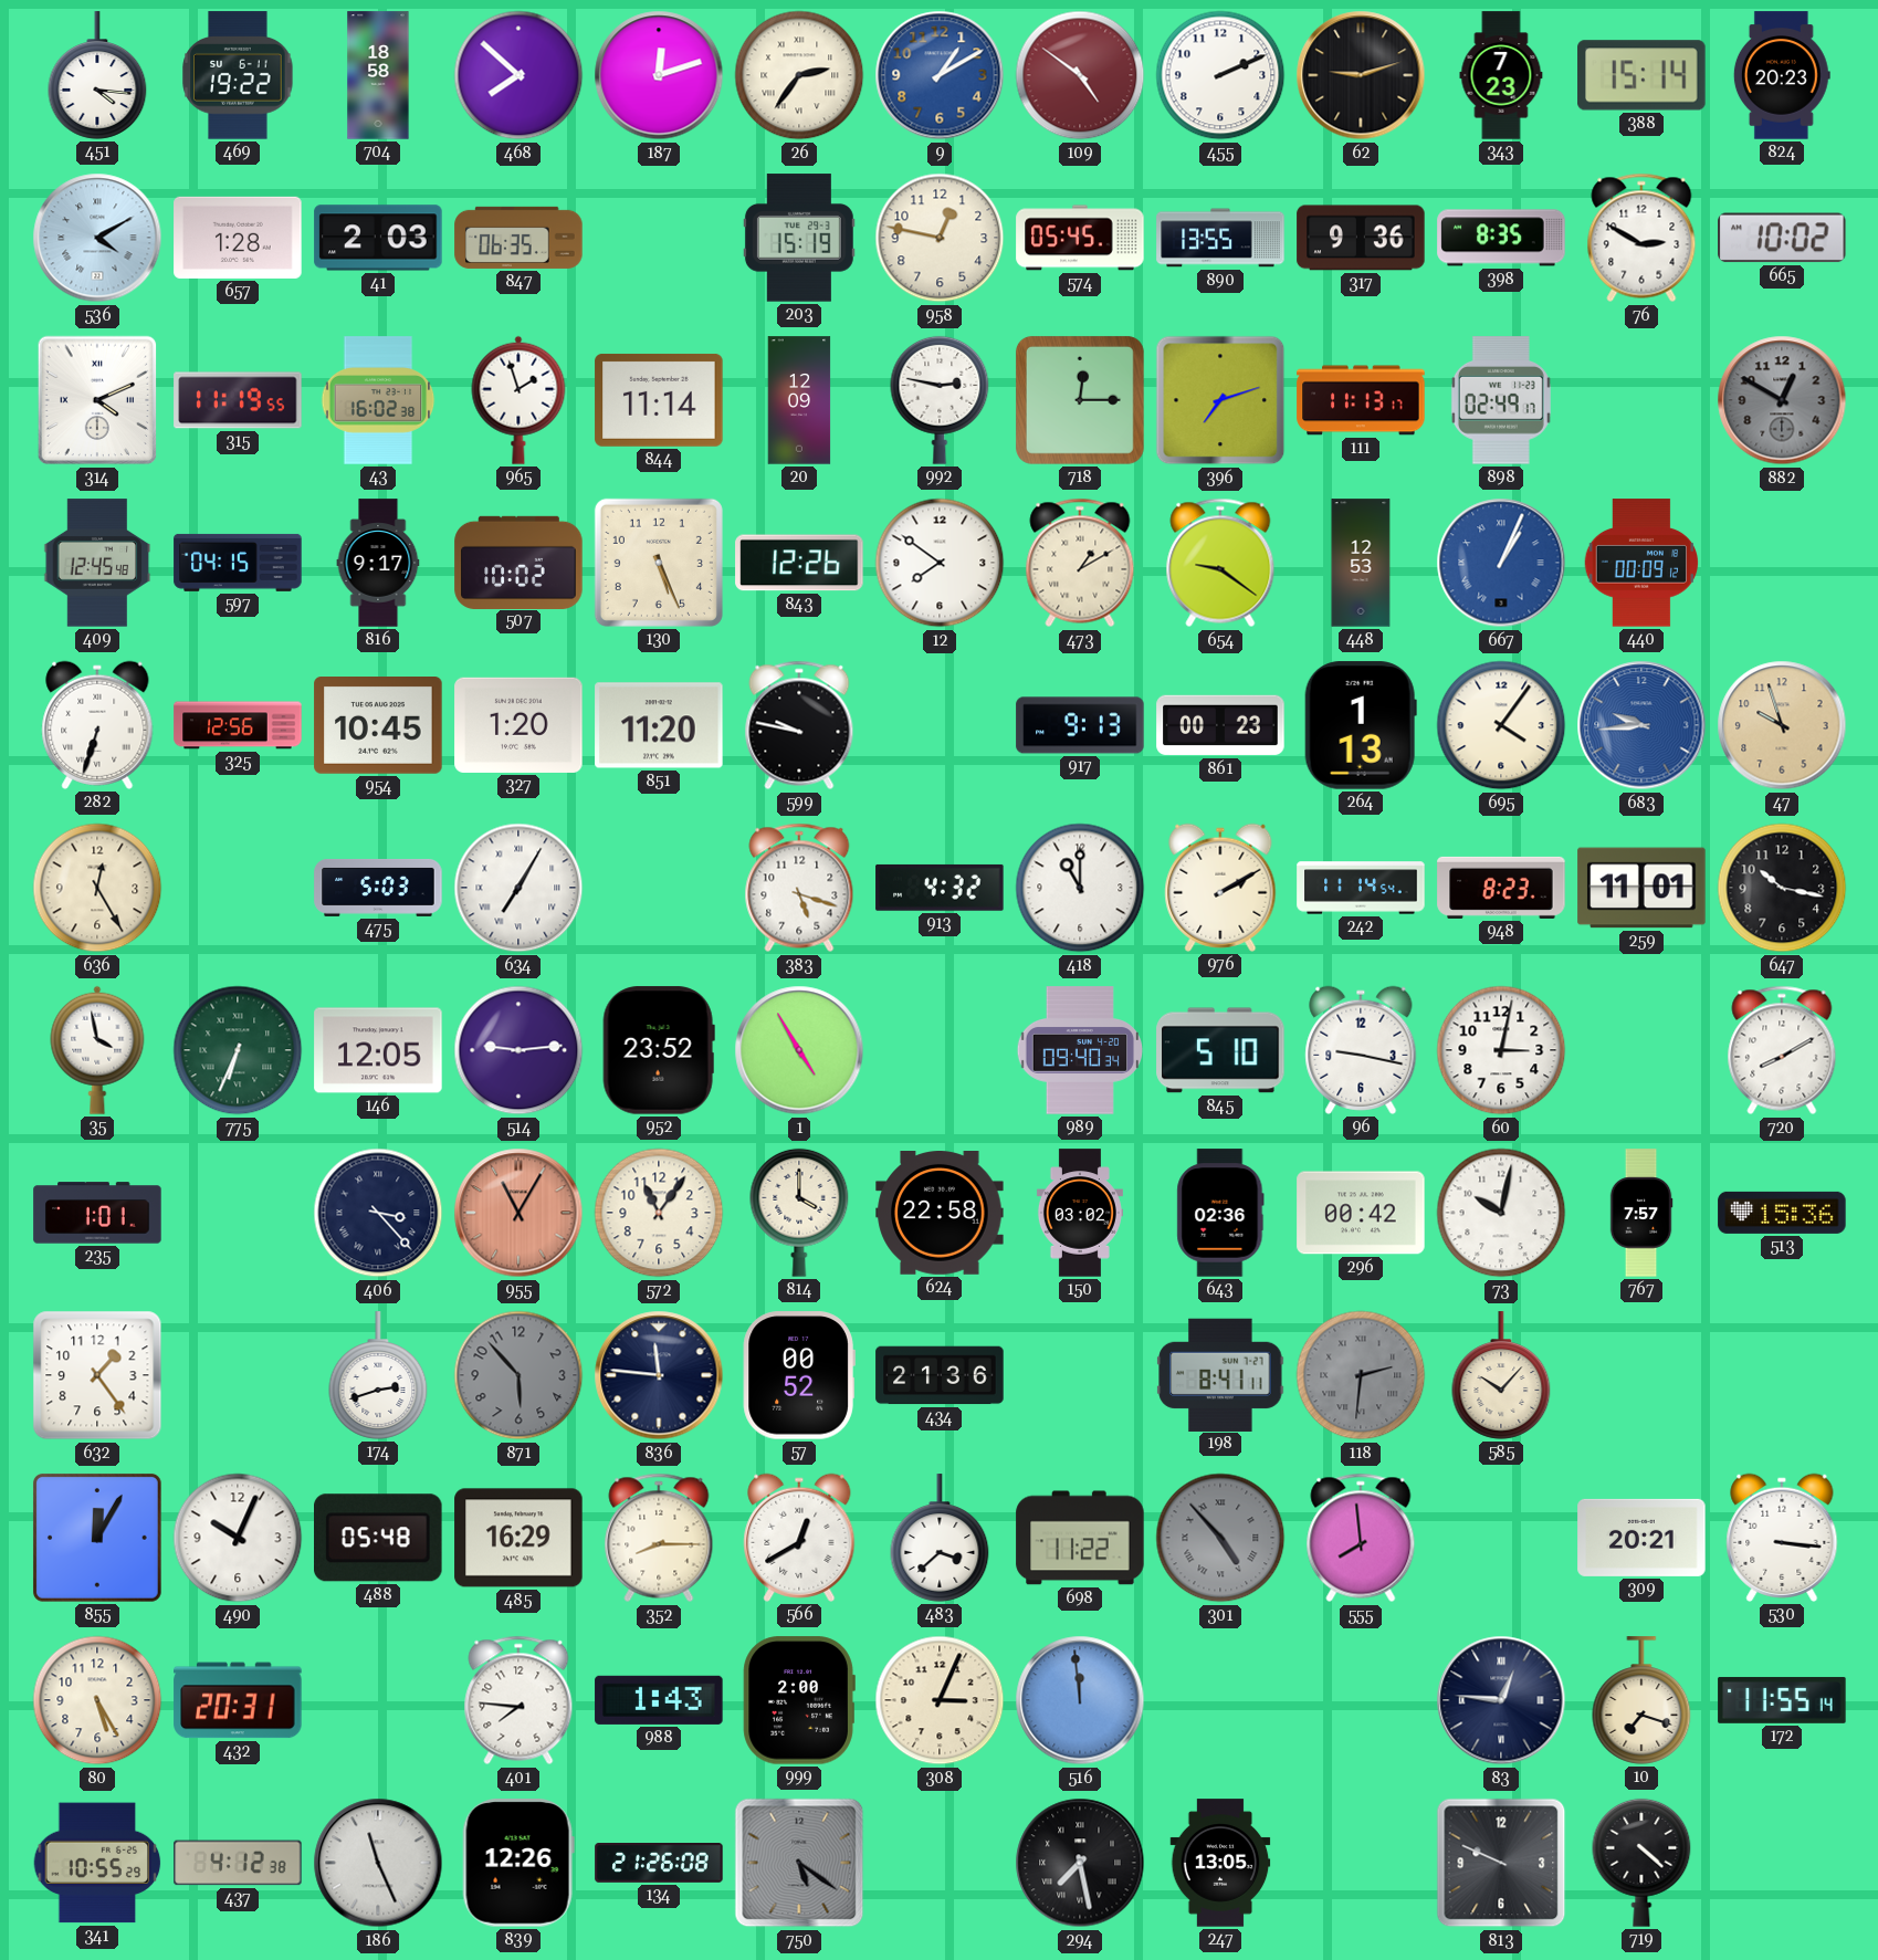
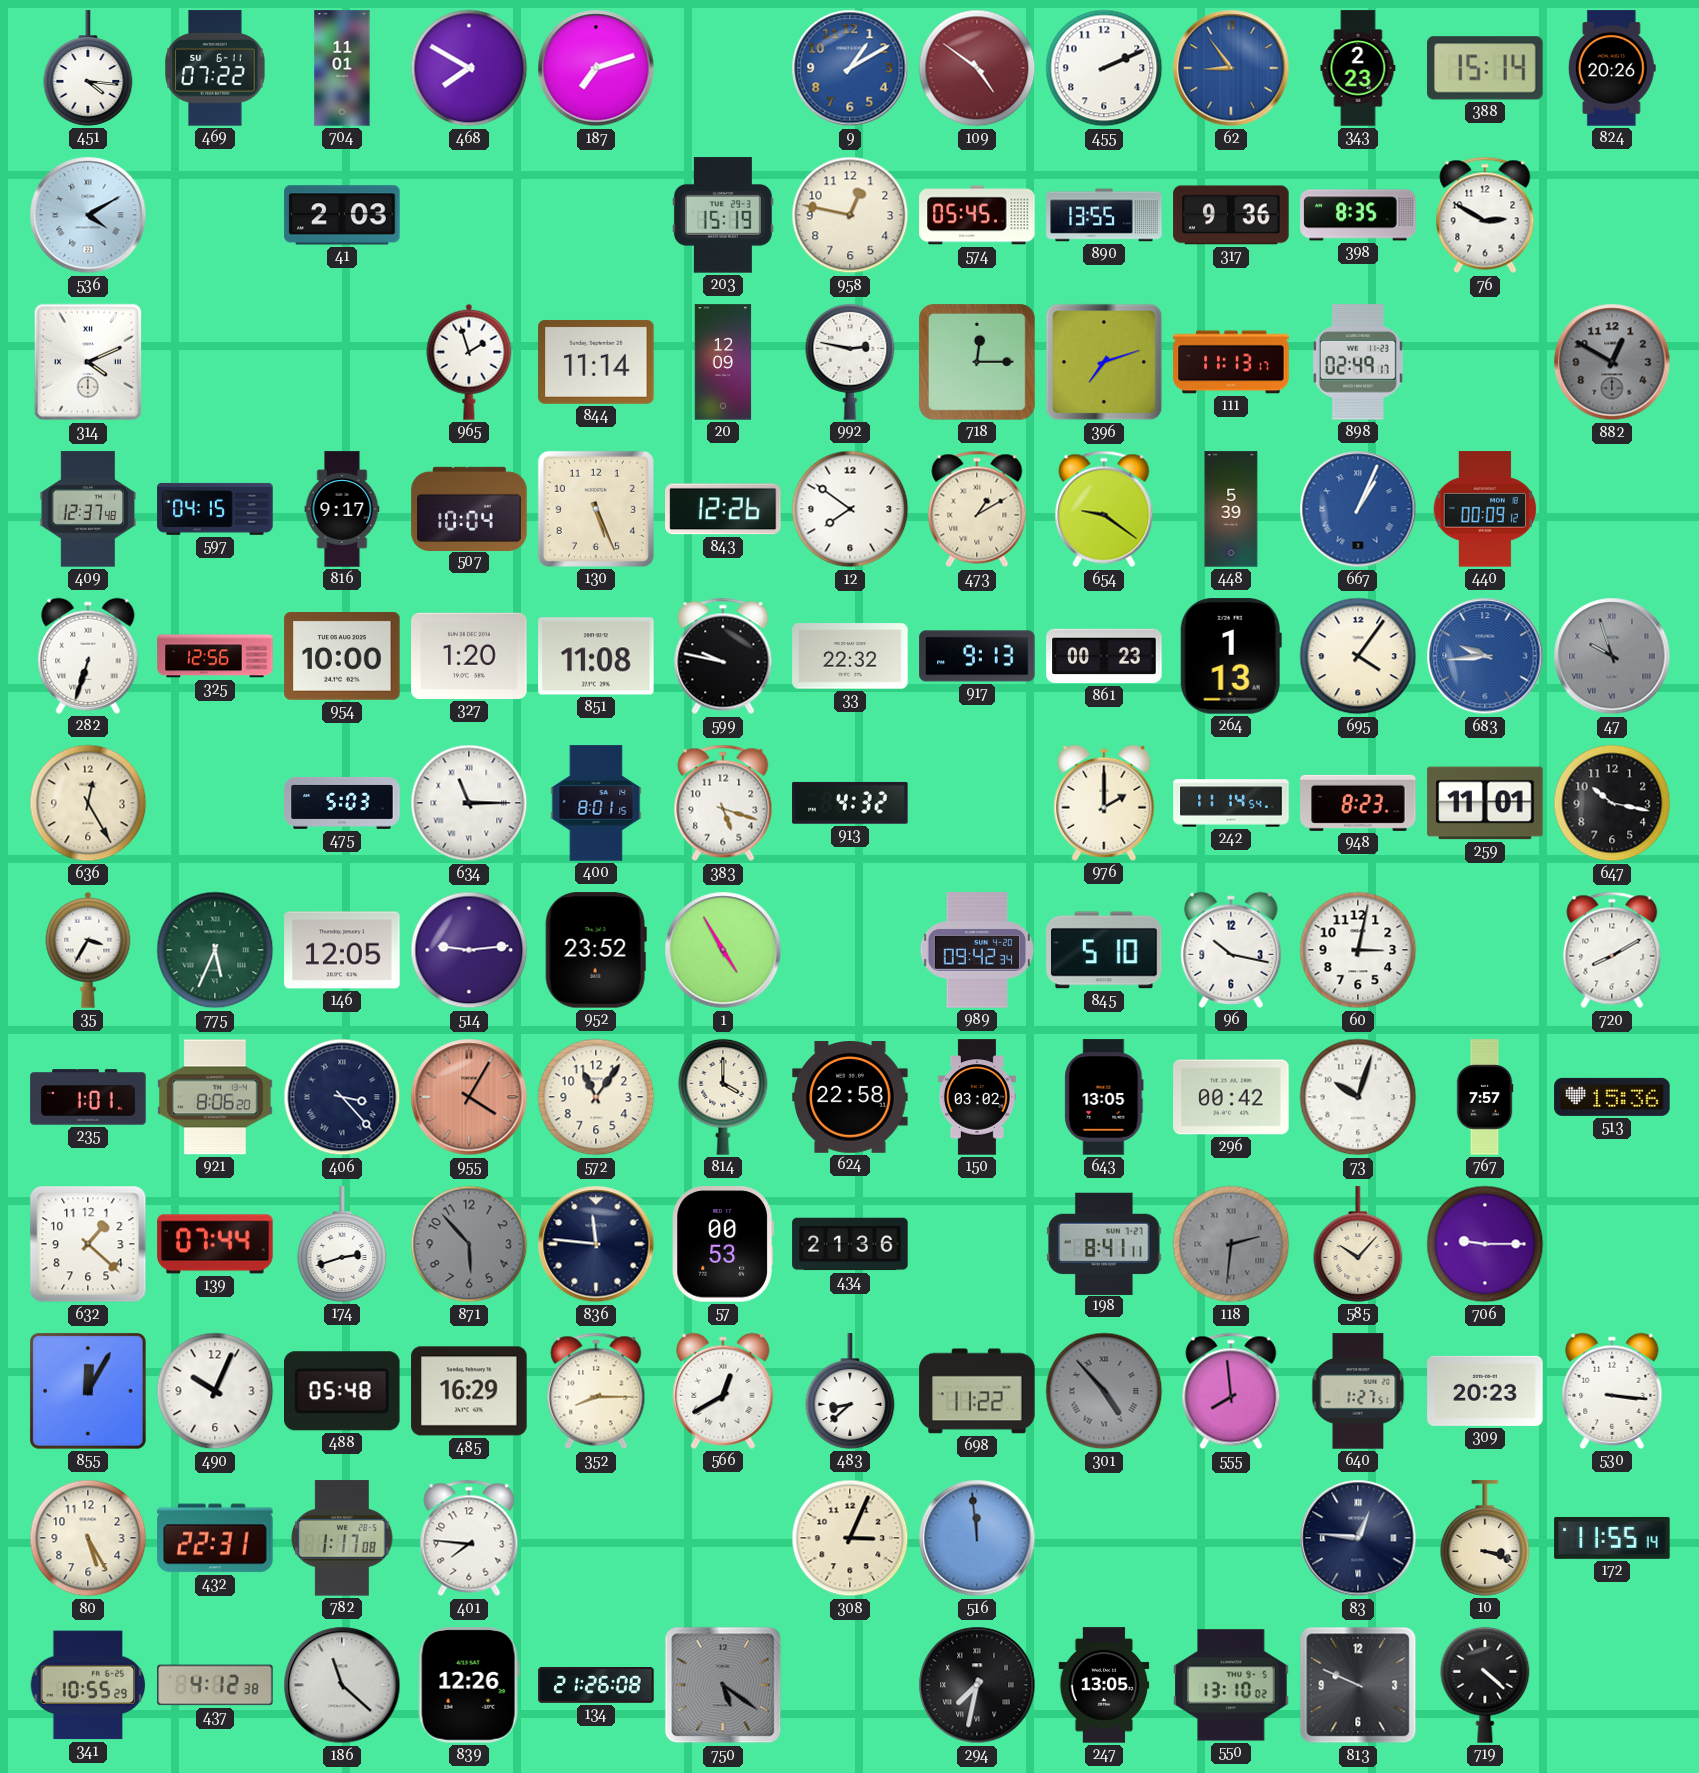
469: 19:22 -> 07:22
704: 18:58 -> 11:01
468: 7:52 -> 7:50
187: 12:12 -> 7:12
26: 2:36 -> none
62: 9:12 -> 8:54
62 dial: black -> blue
343: 7:23 -> 2:23
824: 20:23 -> 20:26
657: 1:28 -> none
847: 06:35 -> none
665: 10:02 -> none
315: 11:19 -> none
43: 16:02 -> none
409: 12:45 -> 12:37
507: 10:02 -> 10:04
448: 12:53 -> 5:39
954: 10:45 -> 10:00
851: 11:20 -> 11:08
33: none -> 22:32
47 dial: champagne -> grey
47 numerals: Arabic -> Roman
634: 7:05 -> 11:15
400: none -> 8:01
418: 11:00 -> none
976: 2:10 -> 2:00
35: 3:58 -> 3:35
775: 6:34 -> 5:34
989: 09:40 -> 09:42
96: 9:17 -> 10:17
921: none -> 8:06
955: 11:05 -> 4:05
643: 02:36 -> 13:05
73: 10:02 -> 10:03
632: 1:24 -> 1:22
139: none -> 07:44
57: 00:52 -> 00:53
706: none -> 9:15
483: 3:38 -> 8:38
640: none -> 1:27
309: 20:21 -> 20:23
432: 20:31 -> 22:31
782: none -> 1:17
988: 1:43 -> none
999: 2:00 -> none
10: 7:18 -> 3:18
186: 11:26 -> 11:22
294: 7:28 -> 7:32
550: none -> 13:10
